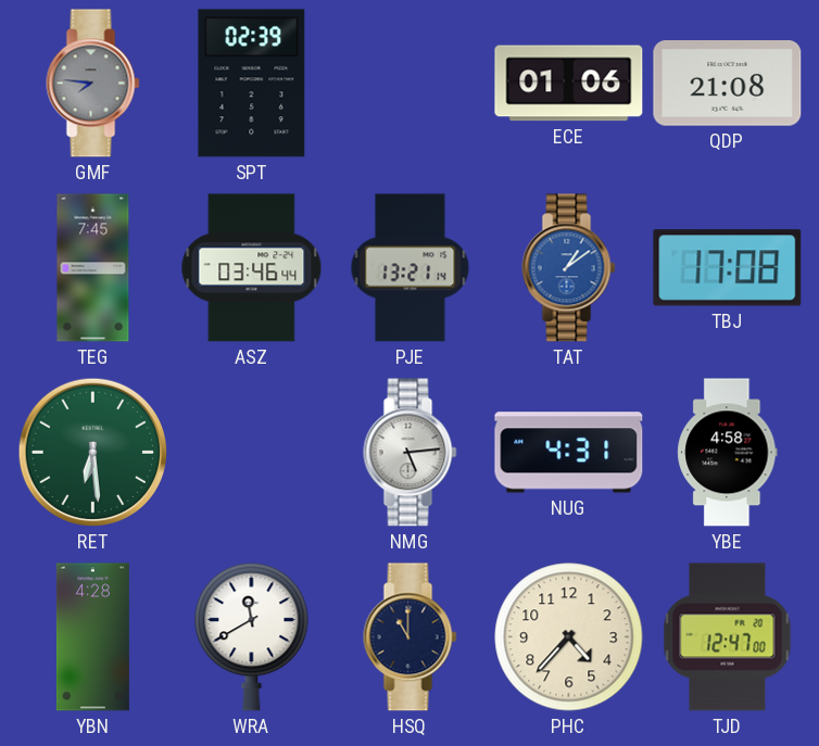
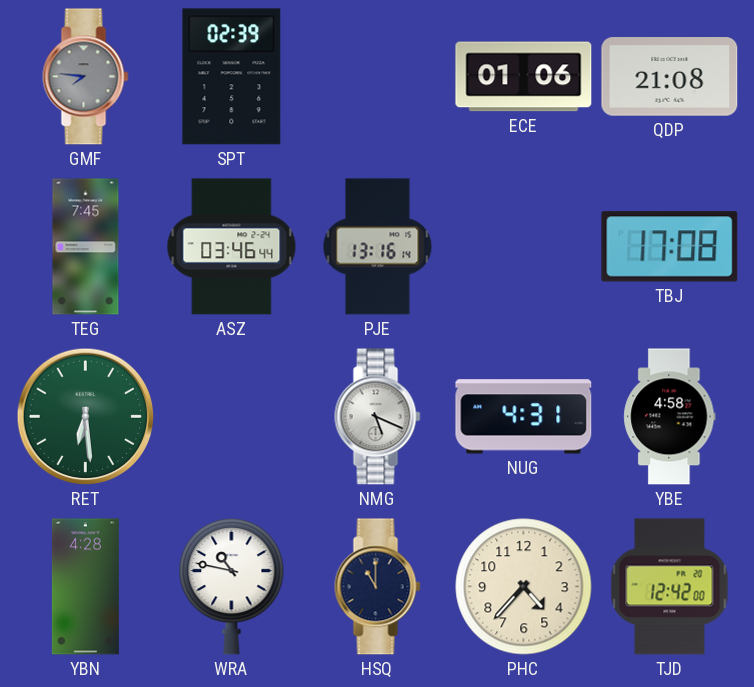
PJE: 13:21 -> 13:16
TAT: 1:09 -> none
NMG: 5:14 -> 5:19
WRA: 11:40 -> 10:47
TJD: 12:47 -> 12:42
